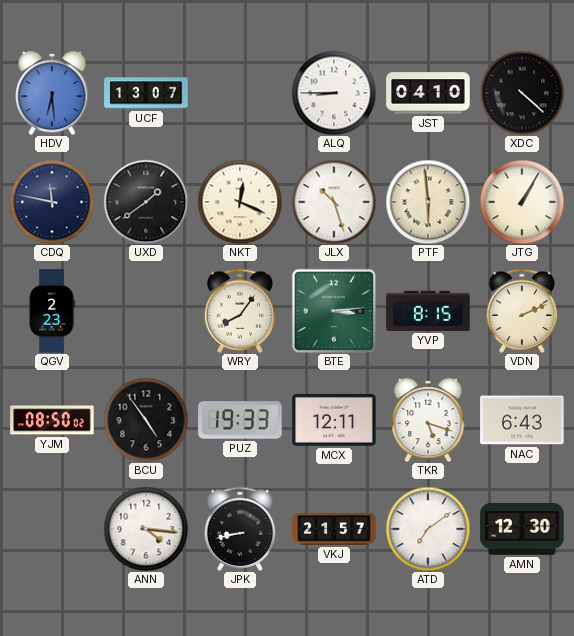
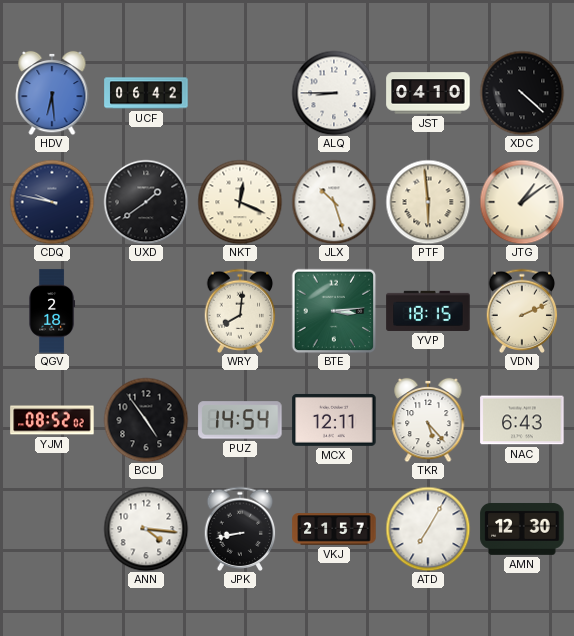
UCF: 13:07 -> 06:42
CDQ: 11:47 -> 9:47
JTG: 1:05 -> 1:09
QGV: 2:23 -> 2:18
WRY: 8:06 -> 8:01
YVP: 8:15 -> 18:15
YJM: 08:50 -> 08:52
PUZ: 19:33 -> 14:54
TKR: 5:18 -> 5:23
ATD: 7:09 -> 7:05
